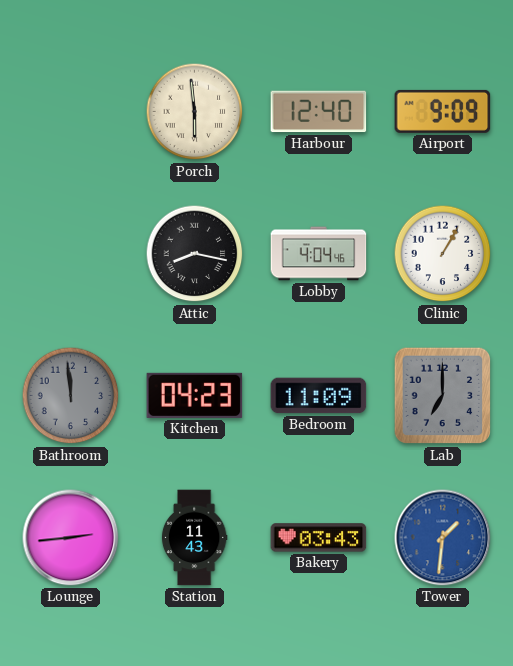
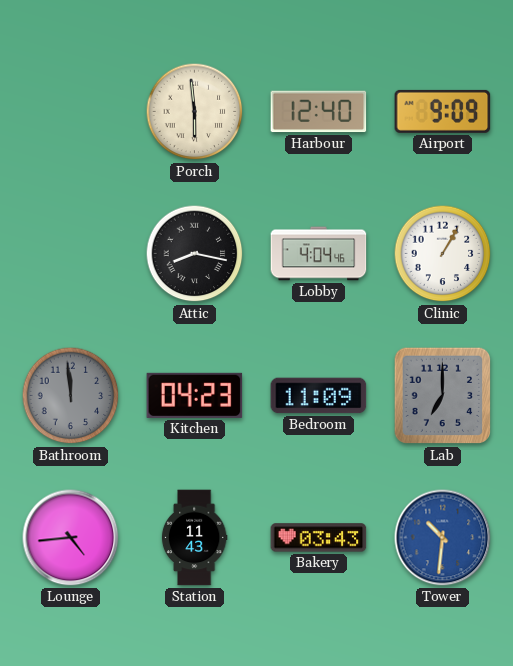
Lounge: 2:44 -> 4:44
Tower: 1:31 -> 10:31
